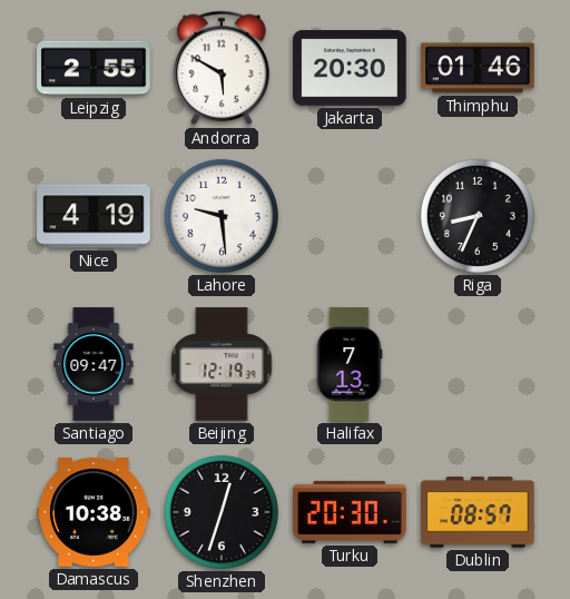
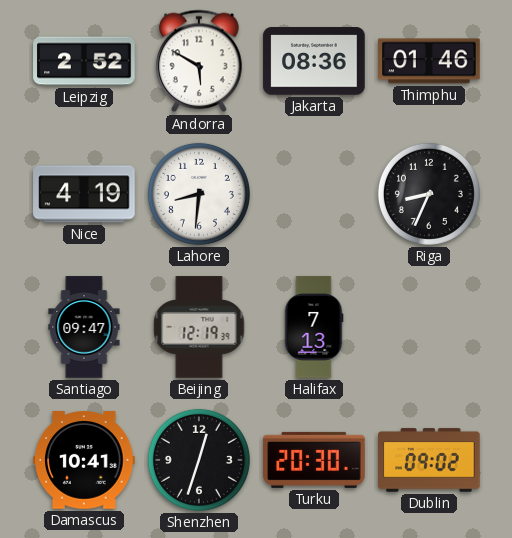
Leipzig: 2:55 -> 2:52
Jakarta: 20:30 -> 08:36
Lahore: 9:29 -> 8:31
Damascus: 10:38 -> 10:41
Dublin: 08:57 -> 09:02
